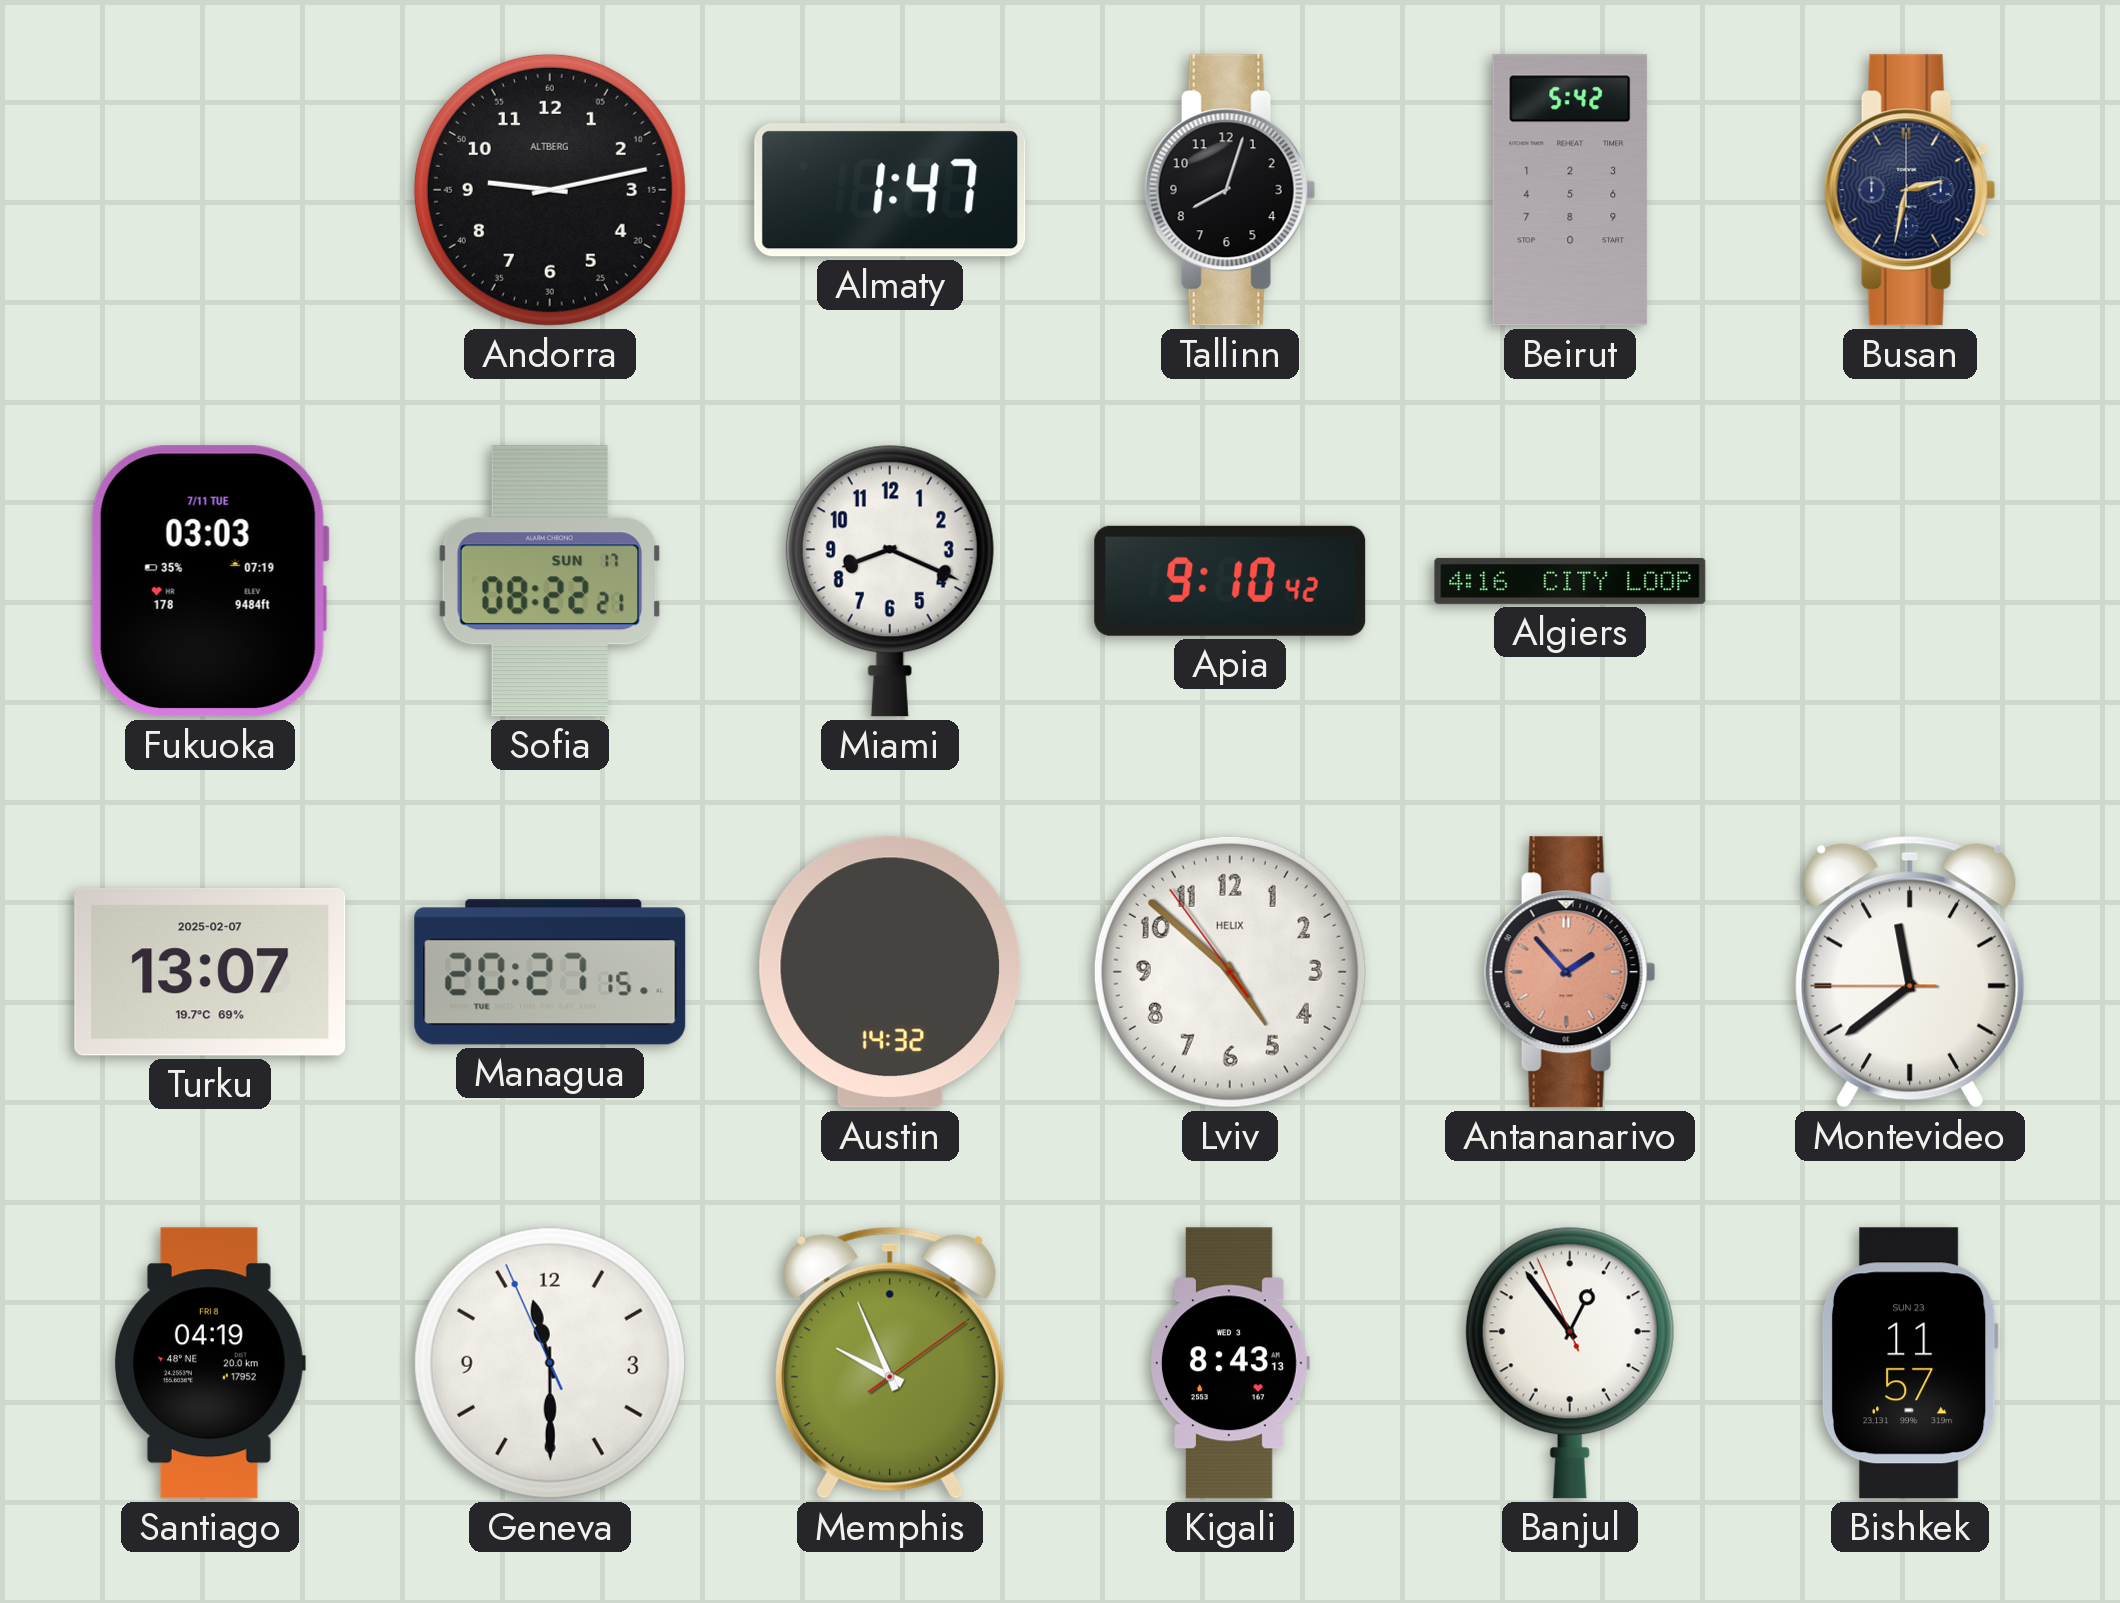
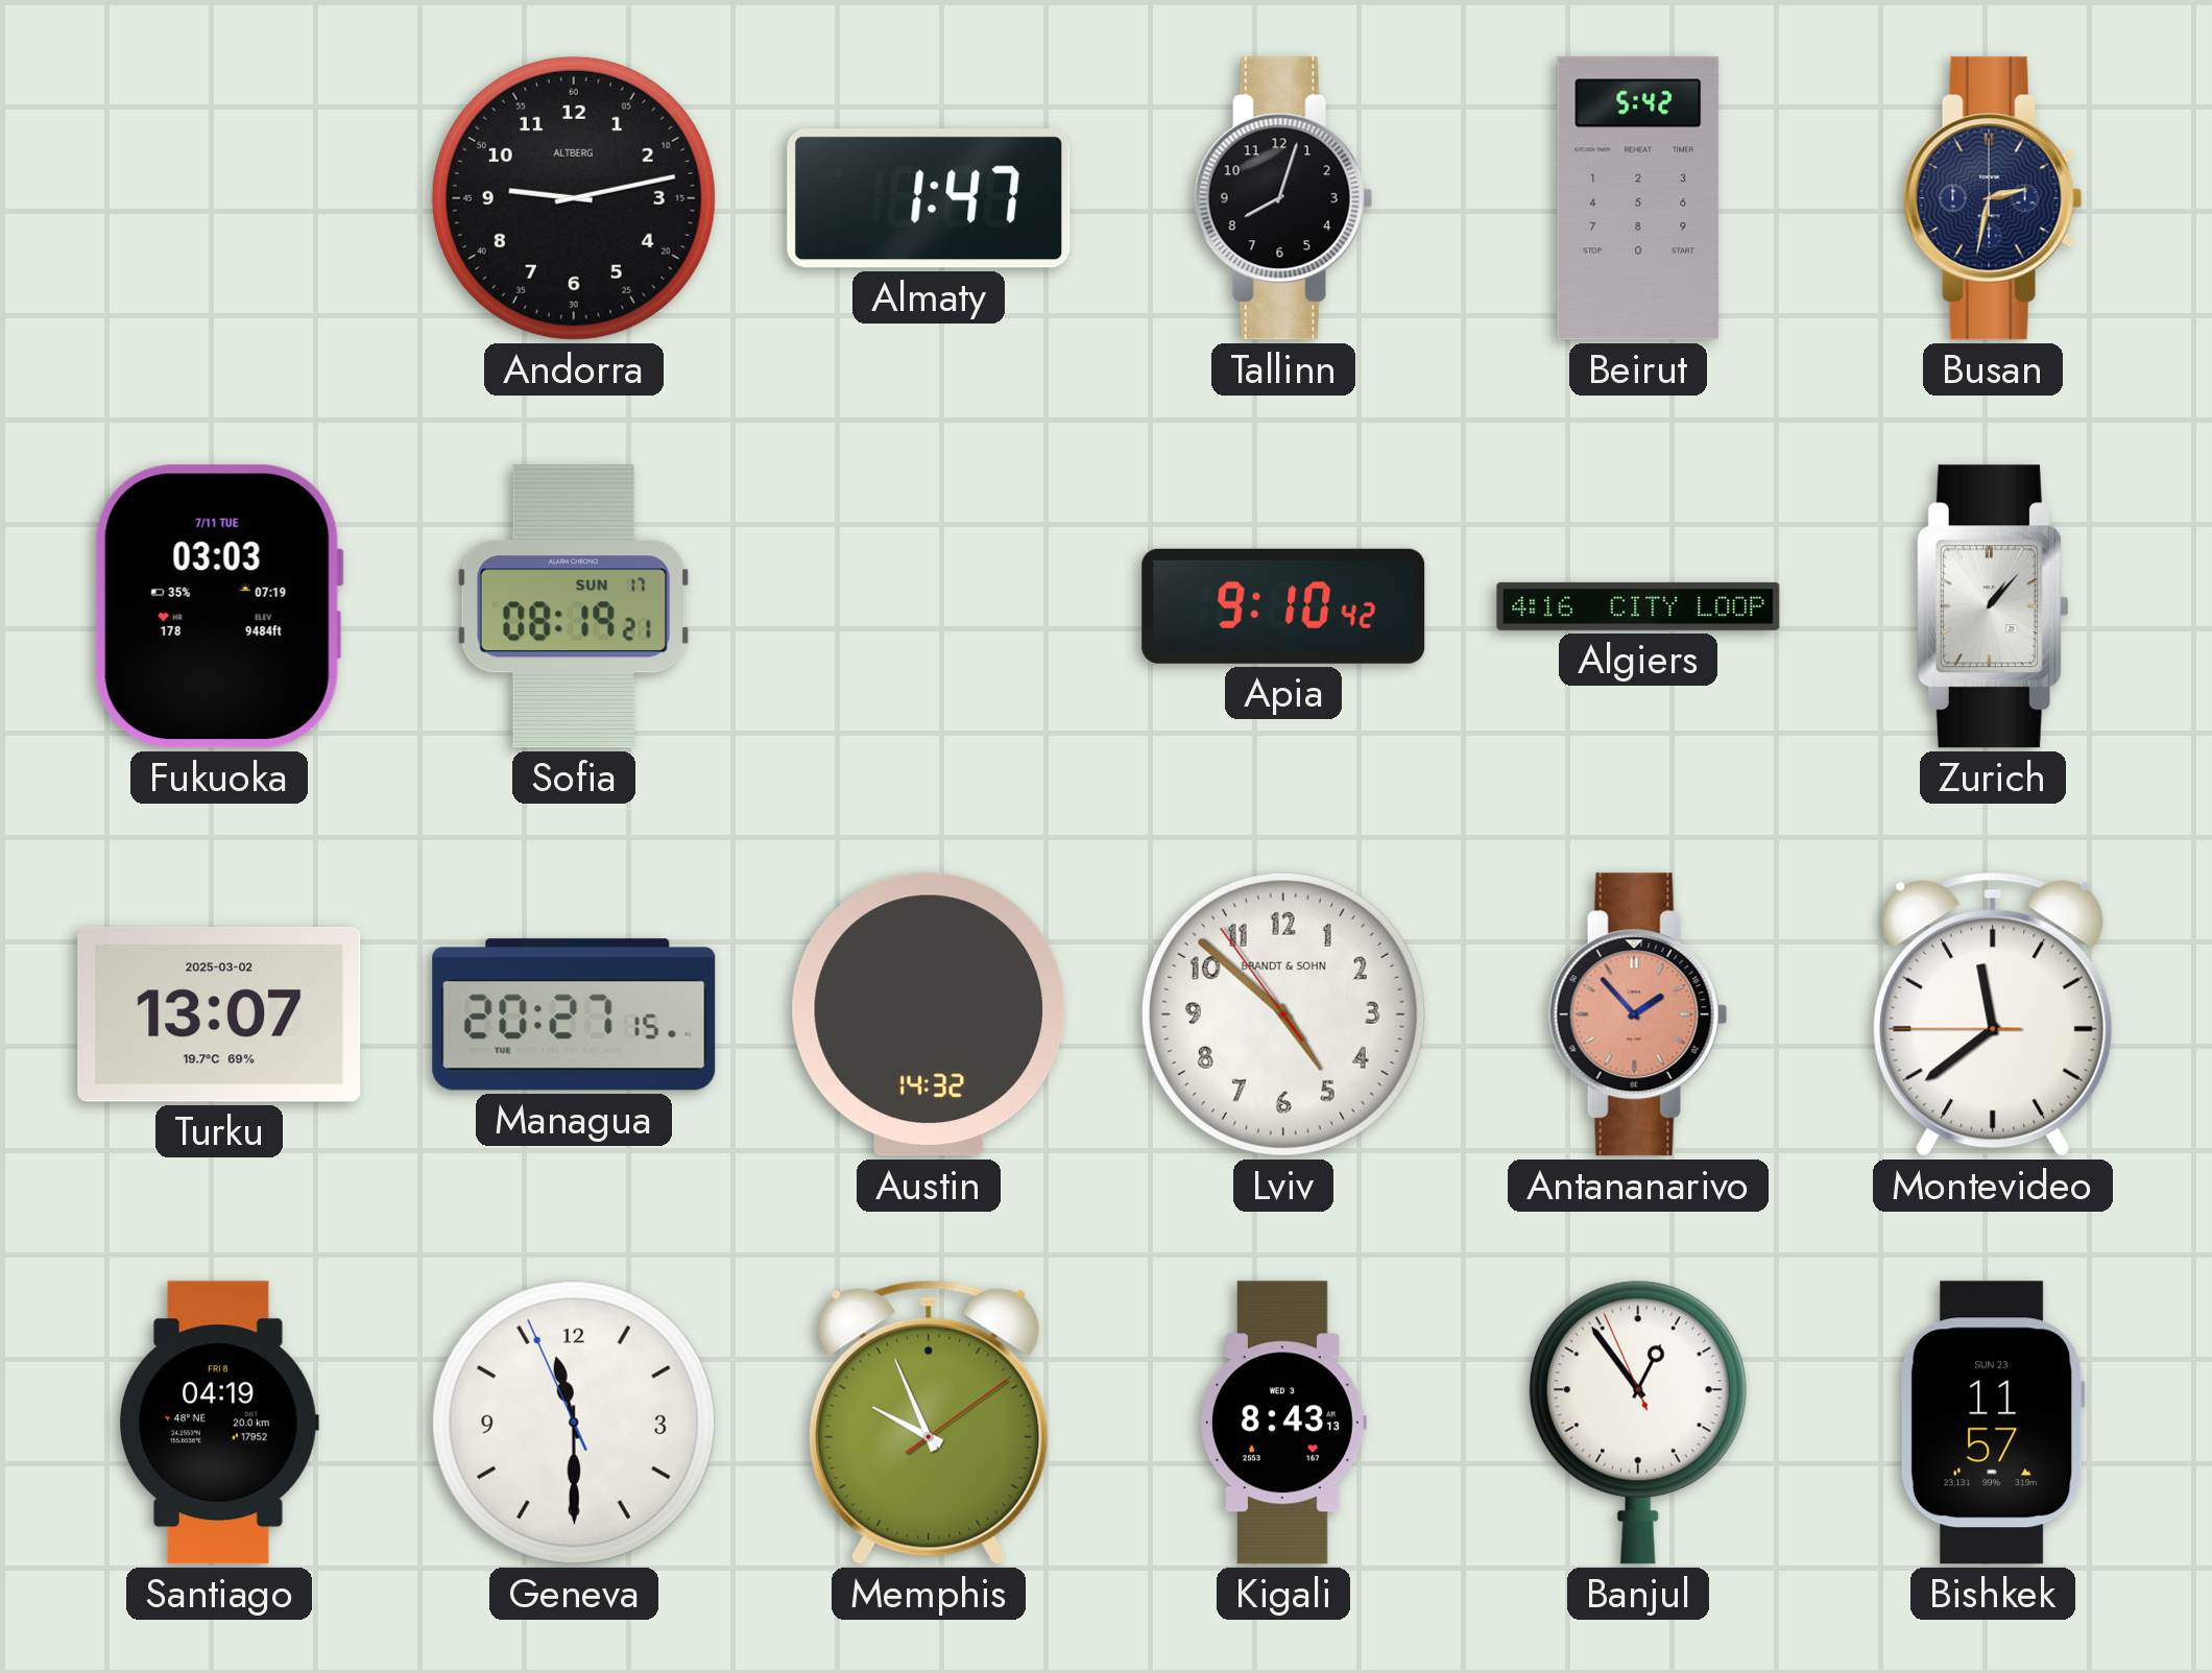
Sofia: 08:22 -> 08:19
Miami: 8:19 -> none
Zurich: none -> 1:07
Turku date: 2025-02-07 -> 2025-03-02
Lviv brand: HELIX -> BRANDT & SOHN
